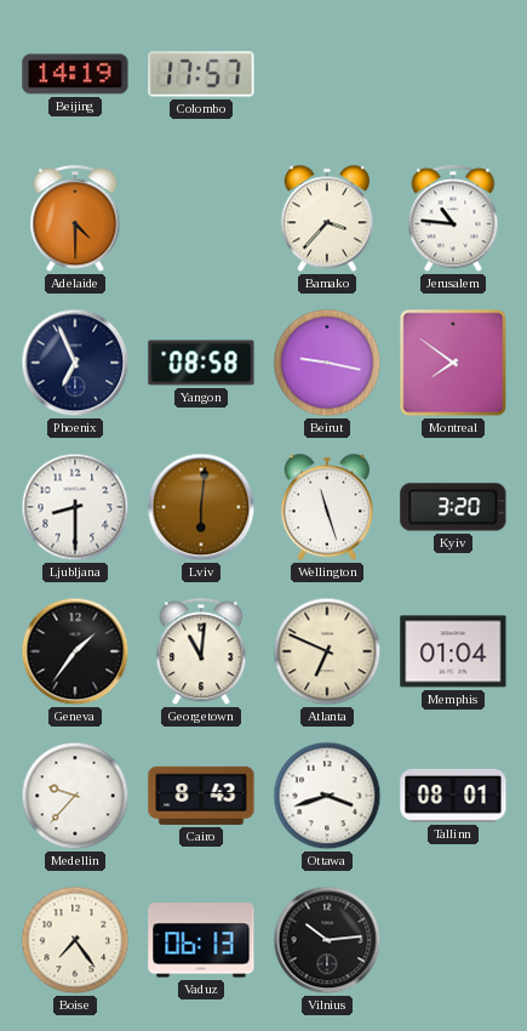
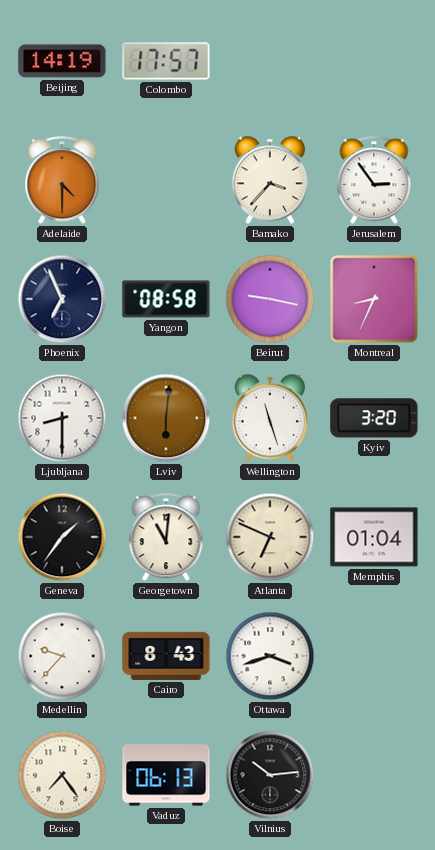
Jerusalem: 10:46 -> 2:54
Montreal: 7:51 -> 8:34
Tallinn: 08:01 -> none
